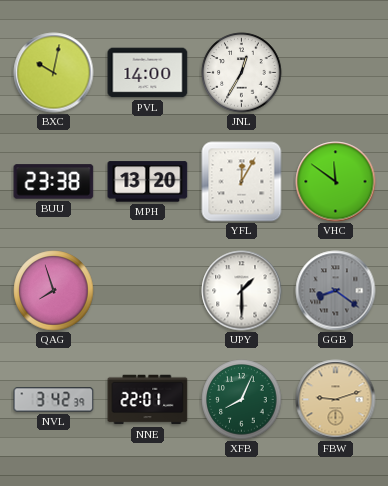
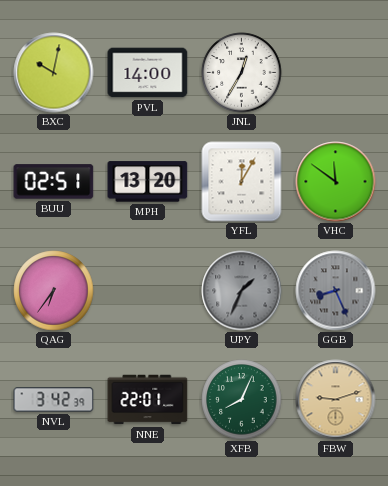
BUU: 23:38 -> 02:51
QAG: 7:57 -> 6:36
UPY: 1:30 -> 1:34
UPY dial: white -> grey
GGB: 8:21 -> 8:26
